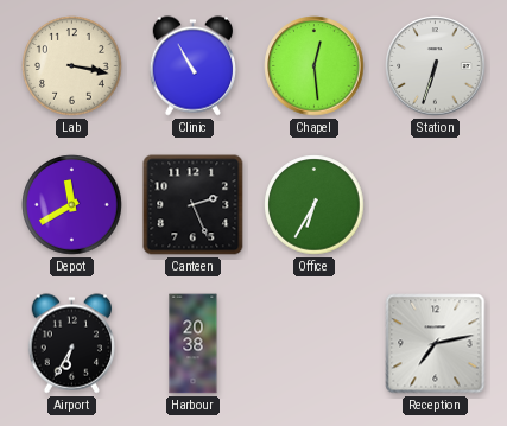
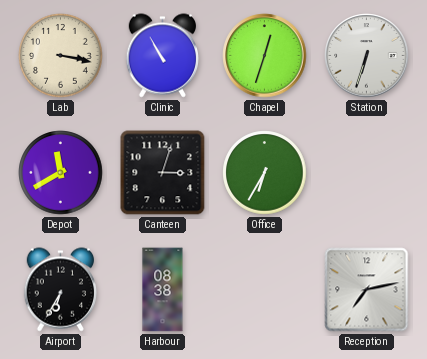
Chapel: 12:29 -> 12:33
Canteen: 2:26 -> 3:03
Harbour: 20:38 -> 08:38
